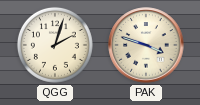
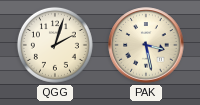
PAK: 3:48 -> 3:28
